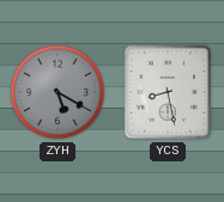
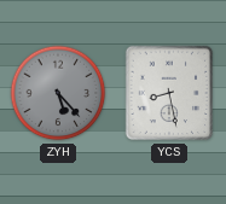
ZYH: 5:20 -> 5:23
